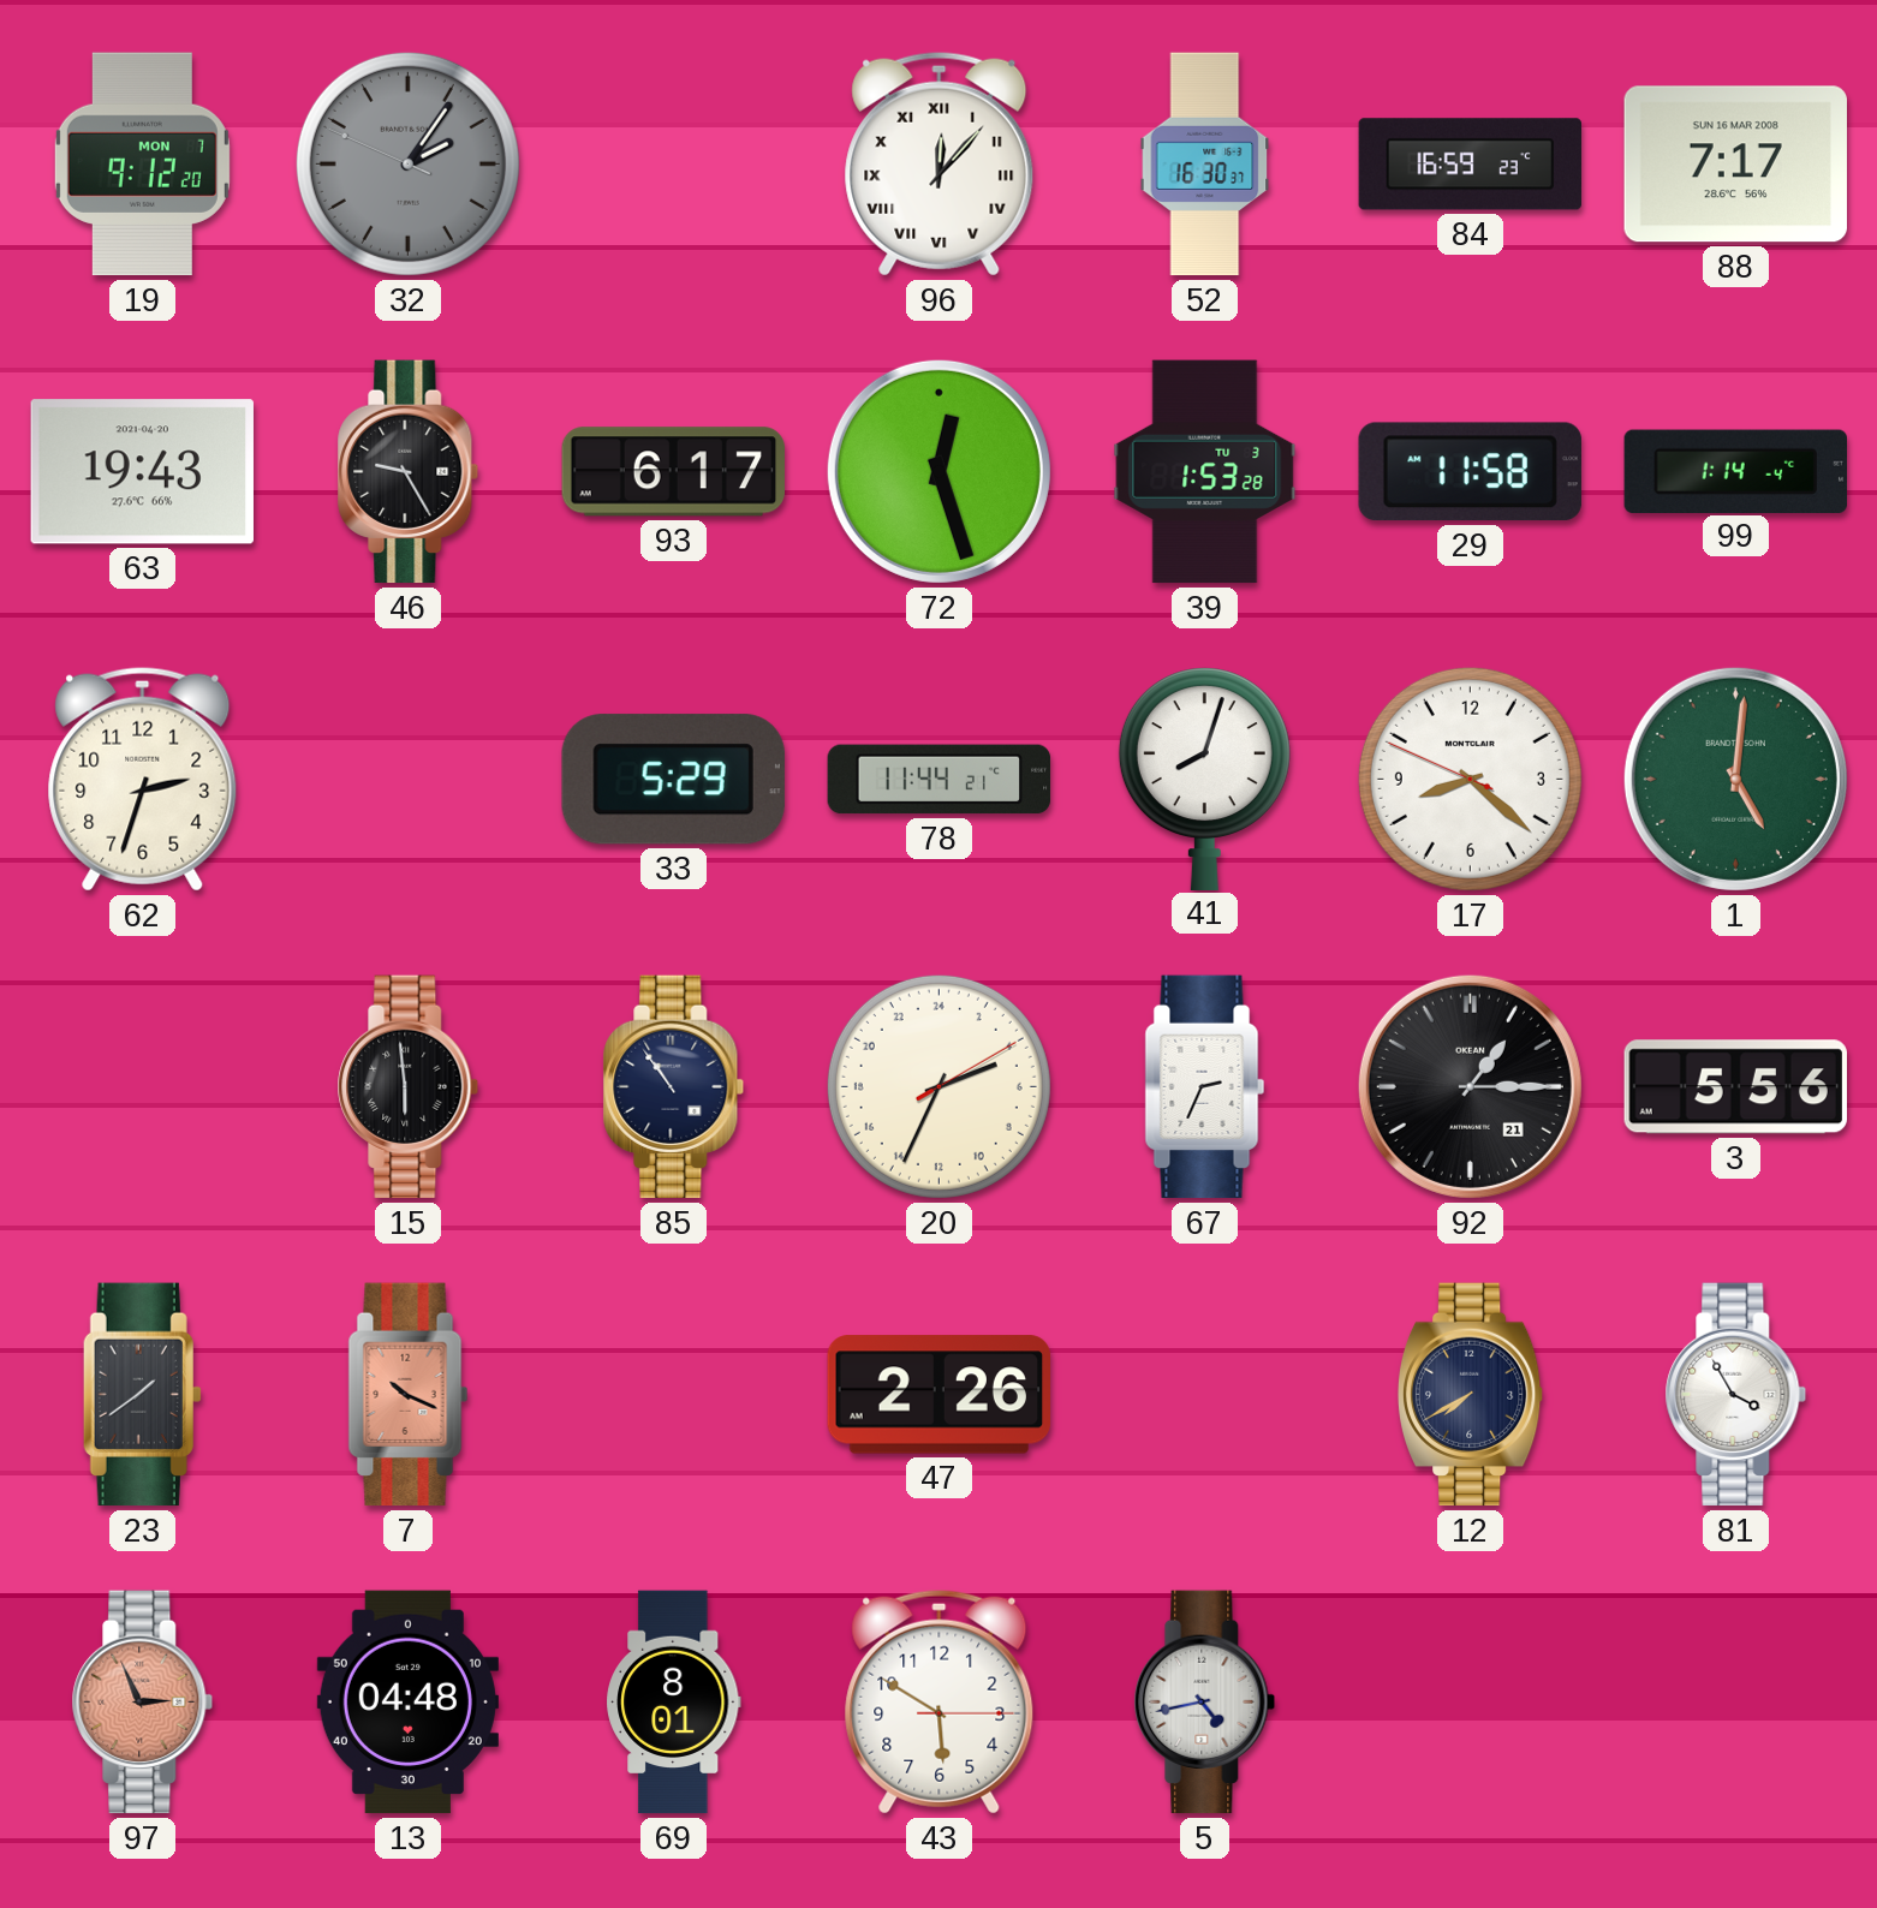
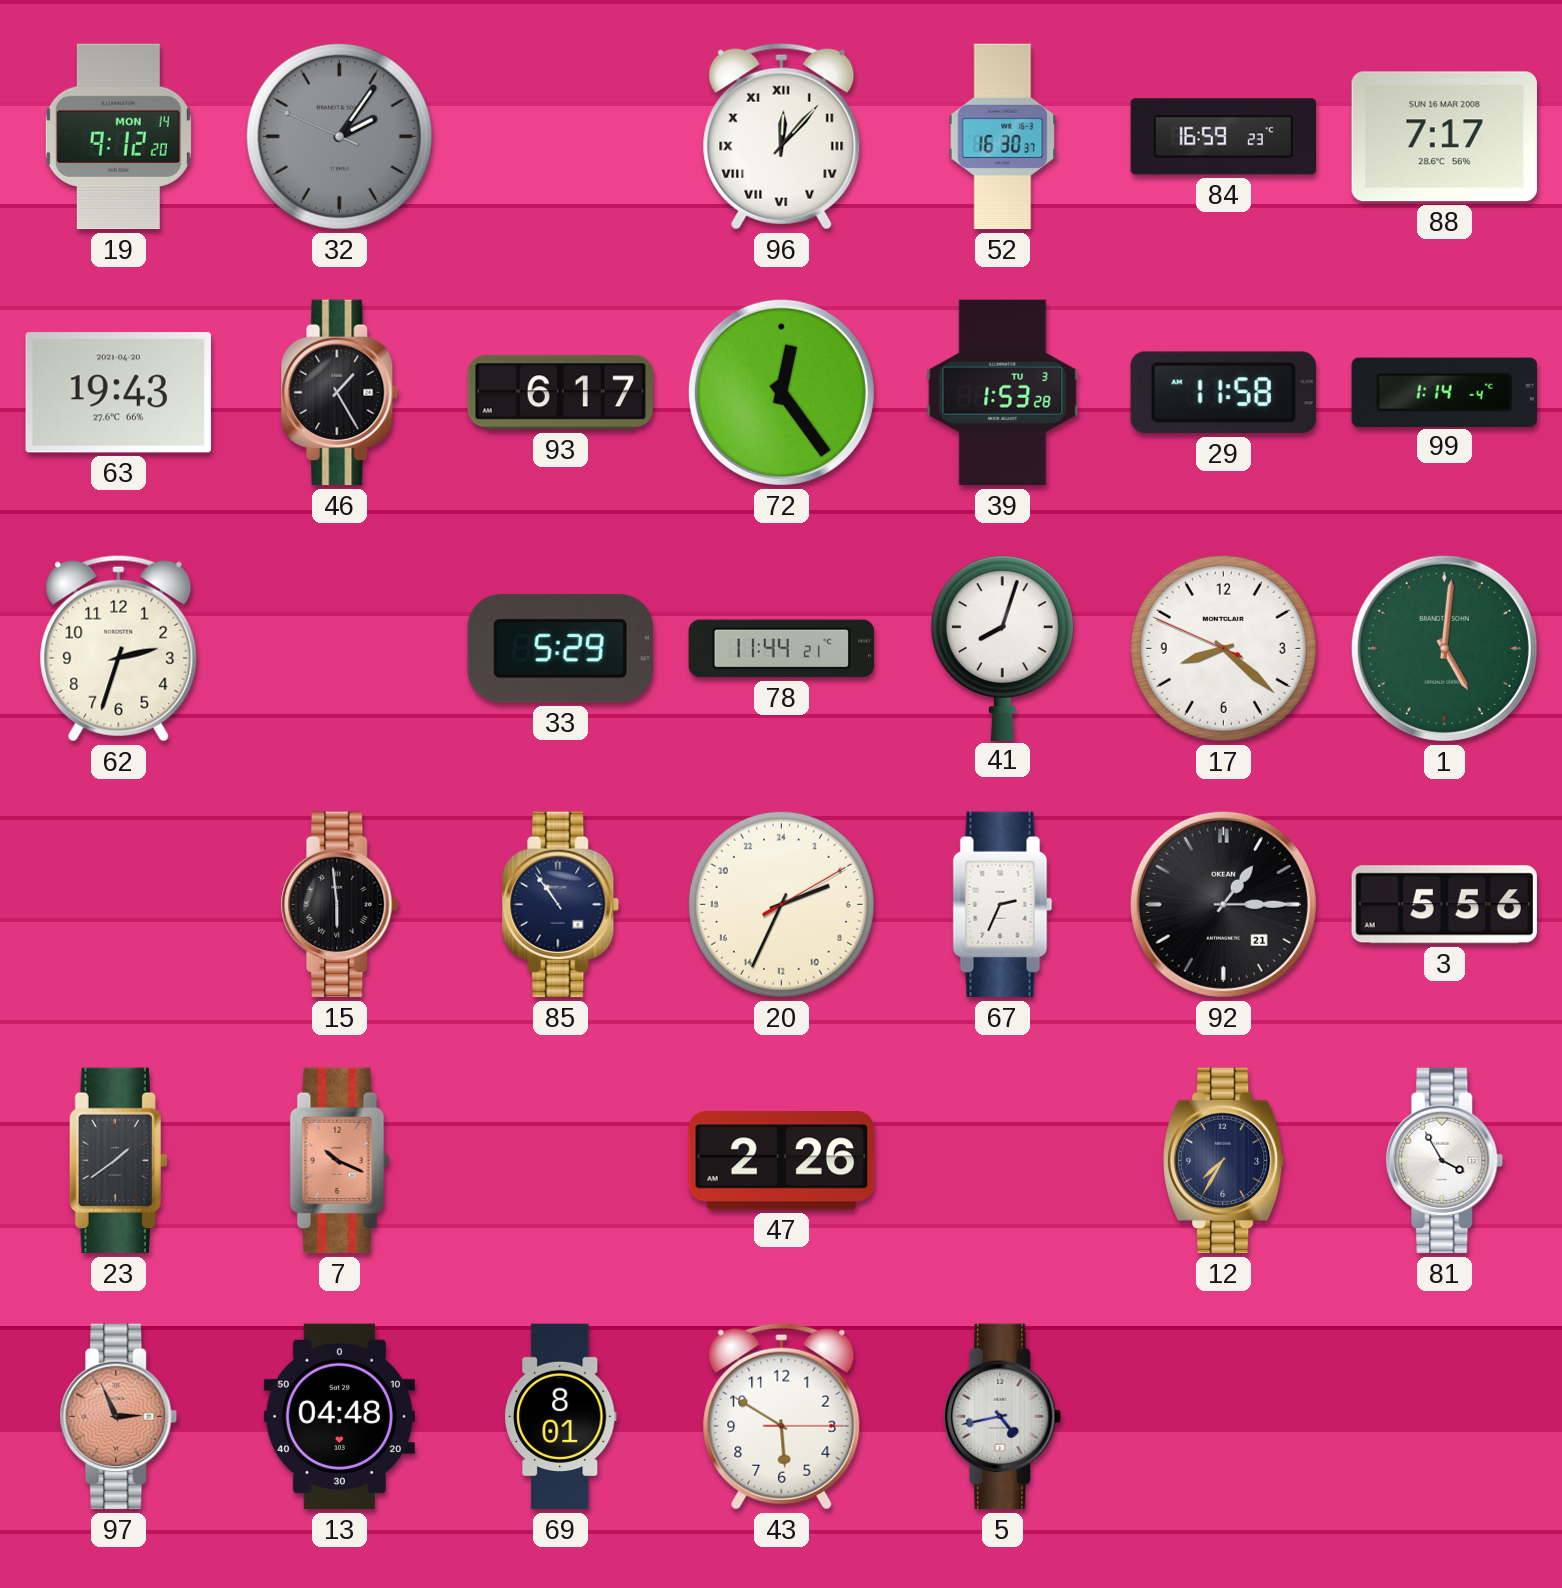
19 date: MON 7 -> MON 14
46: 9:25 -> 1:25
72: 12:27 -> 12:24
12: 7:40 -> 7:35
